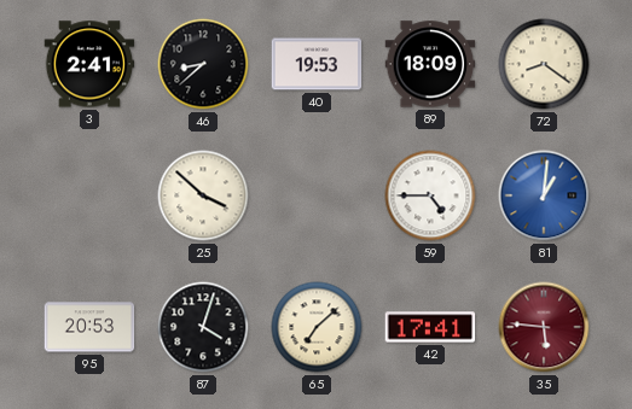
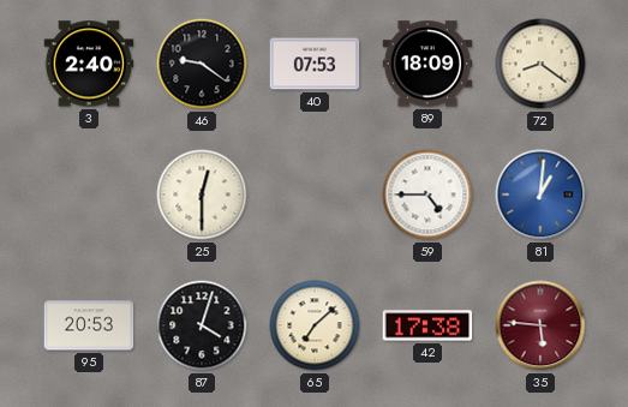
3: 2:41 -> 2:40
46: 8:38 -> 9:21
40: 19:53 -> 07:53
25: 3:52 -> 12:30
42: 17:41 -> 17:38
